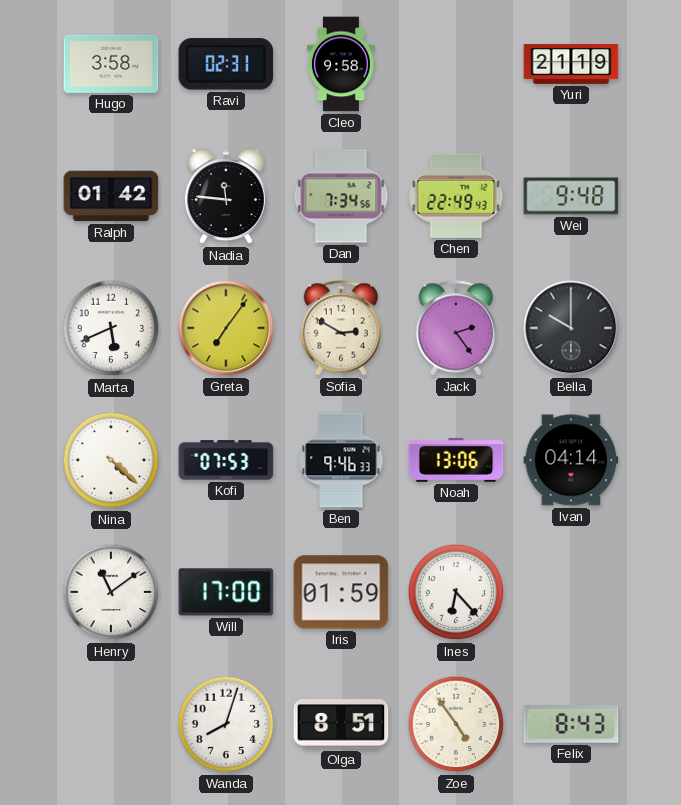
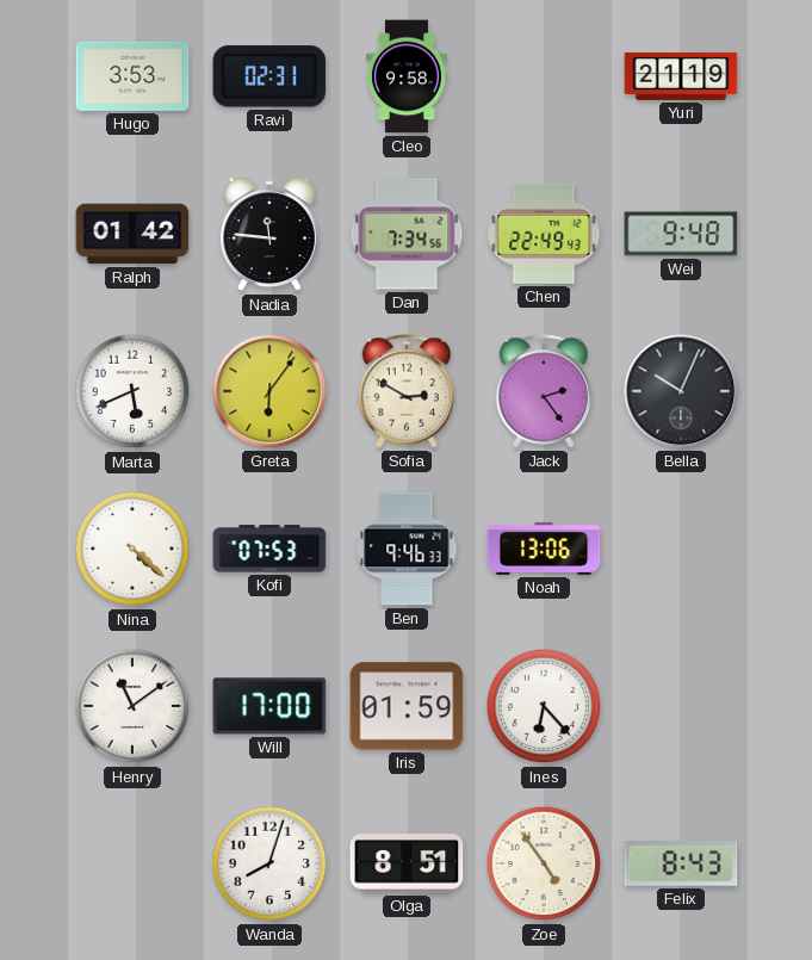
Hugo: 3:58 -> 3:53
Greta: 7:06 -> 6:06
Bella: 10:00 -> 10:04
Ivan: 04:14 -> none
